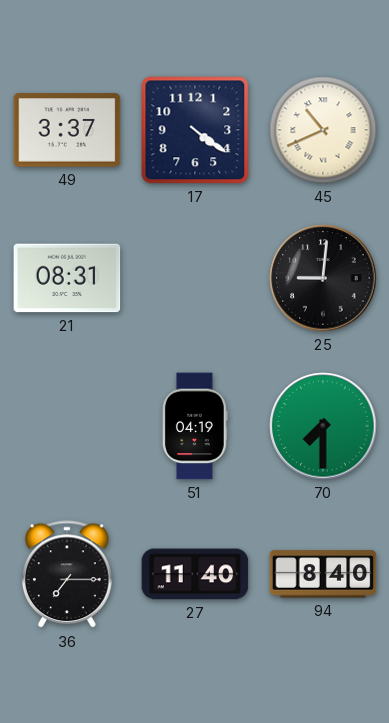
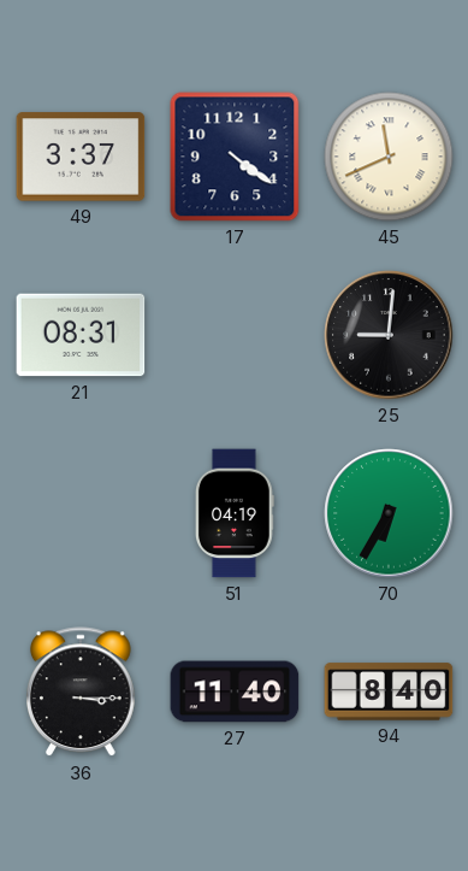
45: 10:41 -> 11:41
70: 7:30 -> 6:35
36: 7:15 -> 3:15
